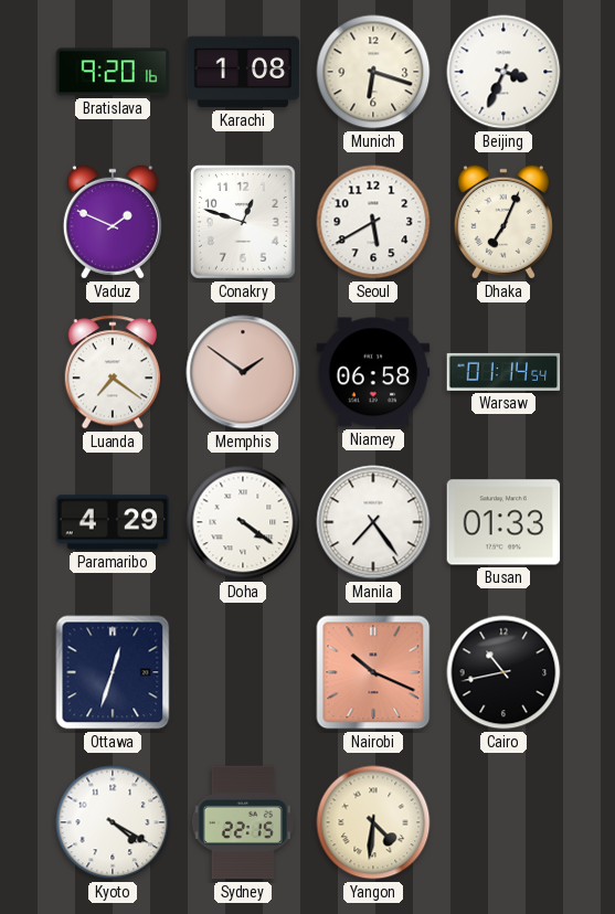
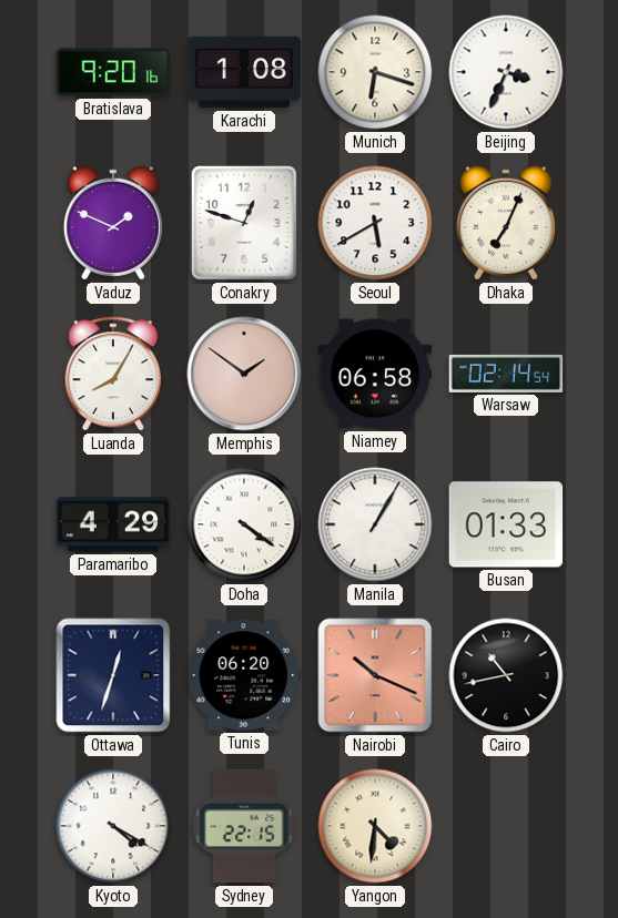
Luanda: 7:21 -> 8:05
Warsaw: 01:14 -> 02:14
Manila: 7:24 -> 1:05
Tunis: none -> 06:20
